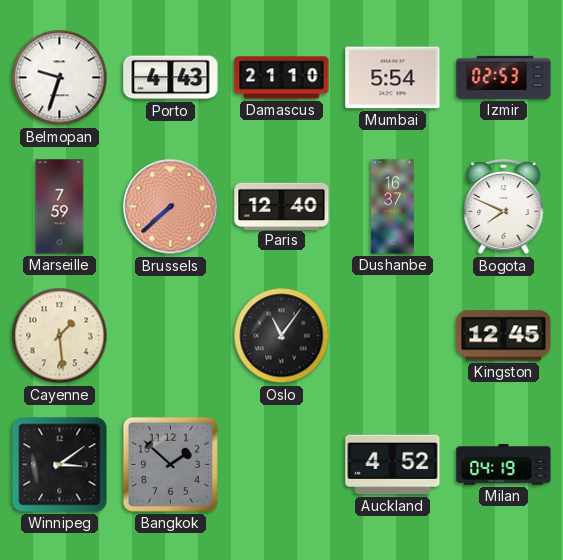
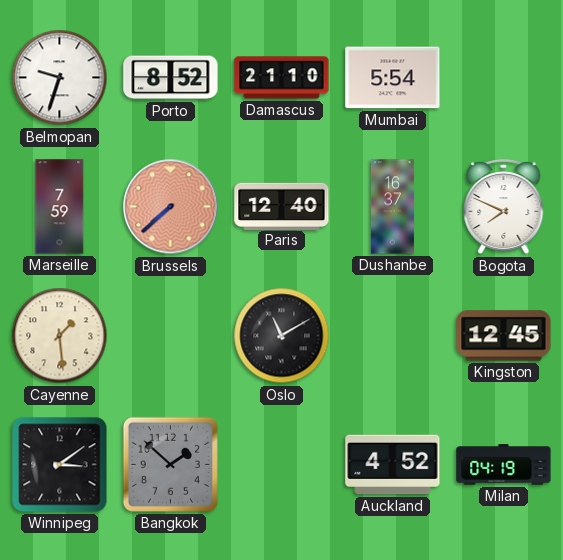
Porto: 4:43 -> 8:52
Izmir: 02:53 -> none
Oslo: 11:06 -> 11:10
